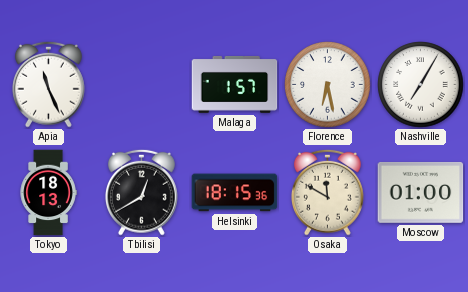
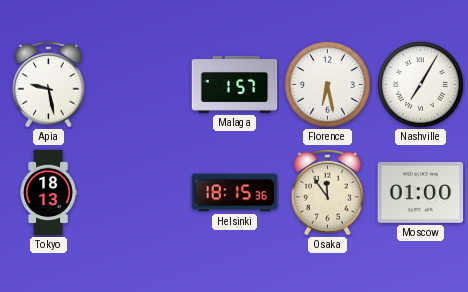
Apia: 11:26 -> 9:28
Tbilisi: 12:40 -> none
Osaka: 11:50 -> 11:54
